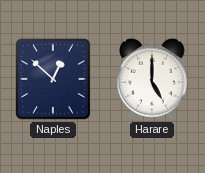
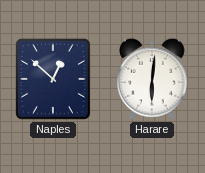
Harare: 5:00 -> 6:01
